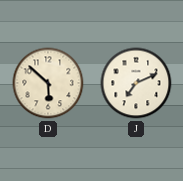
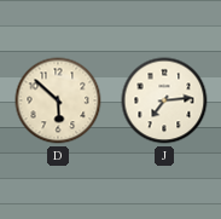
J: 7:11 -> 7:14
